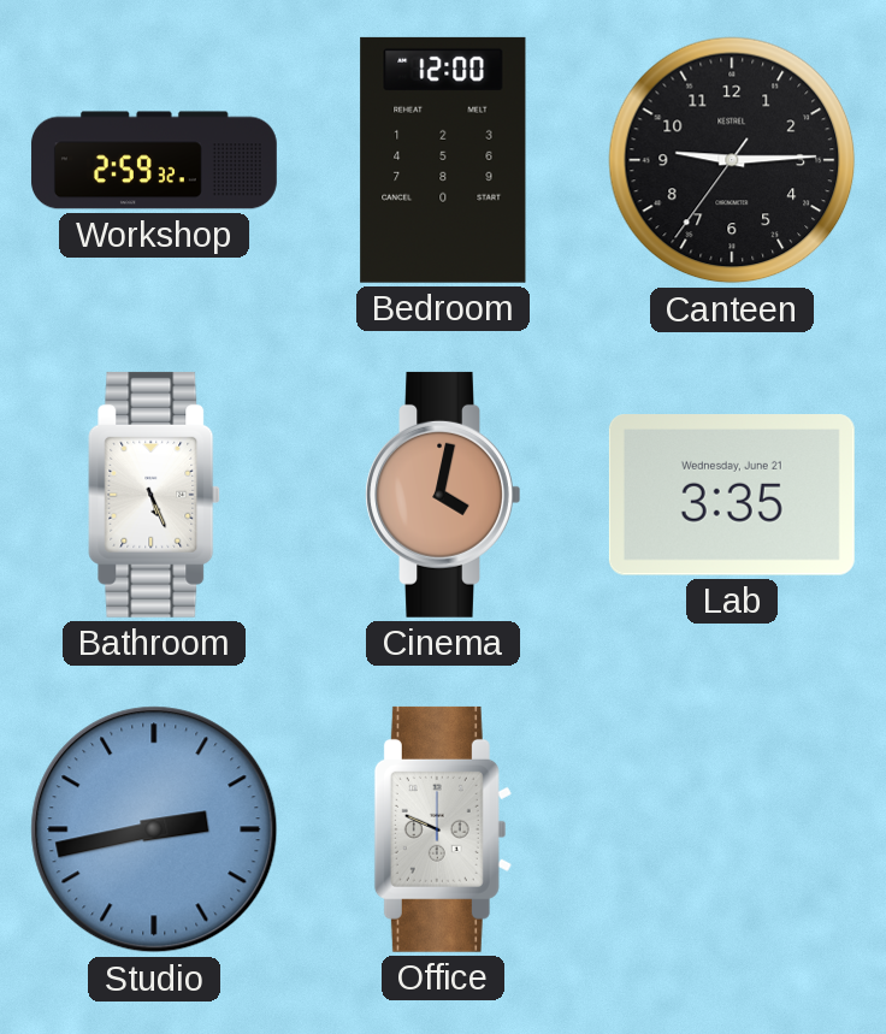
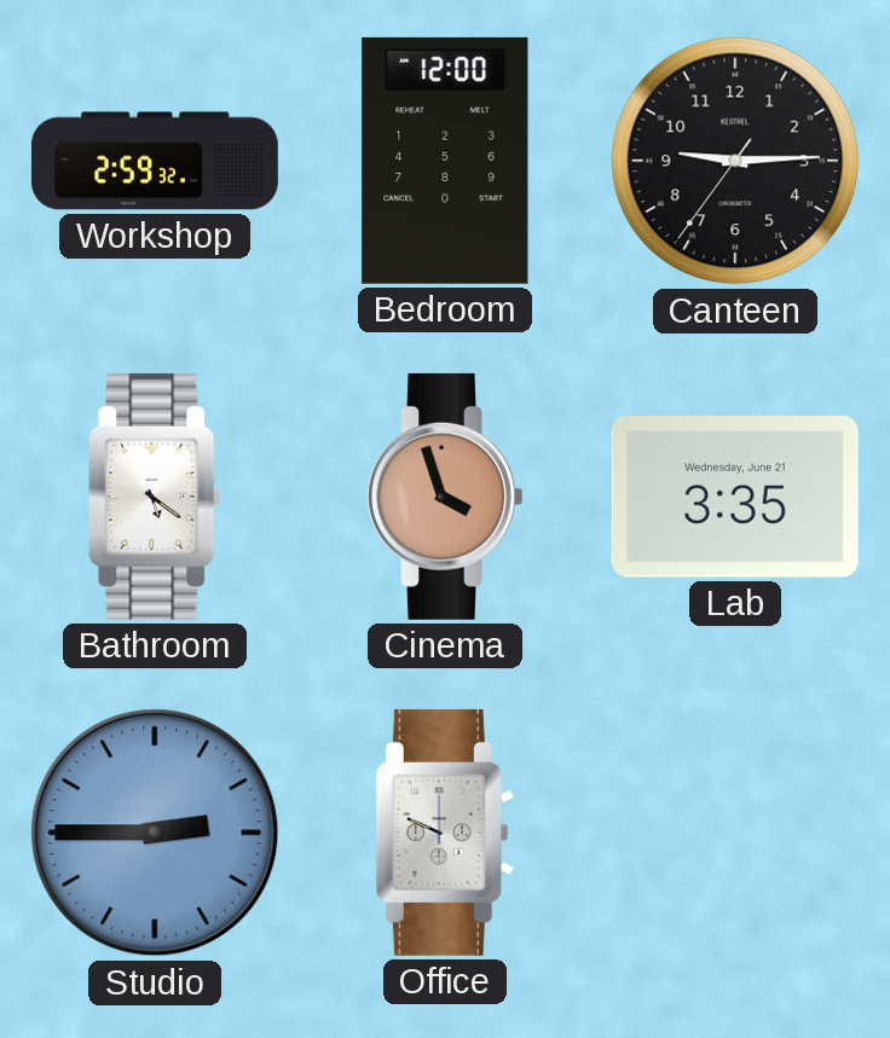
Bathroom: 5:26 -> 5:21
Cinema: 4:02 -> 3:57
Studio: 2:43 -> 2:45
